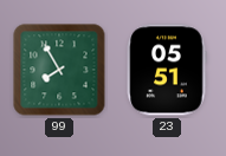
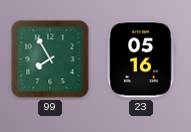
23: 05:51 -> 05:16
